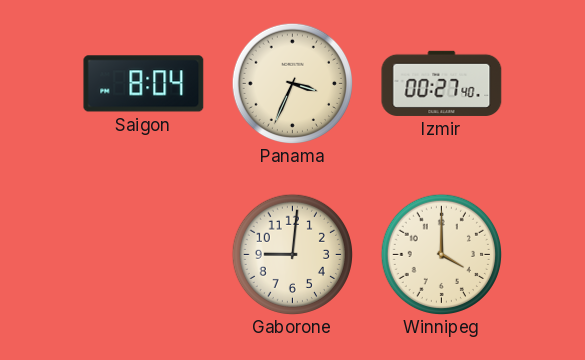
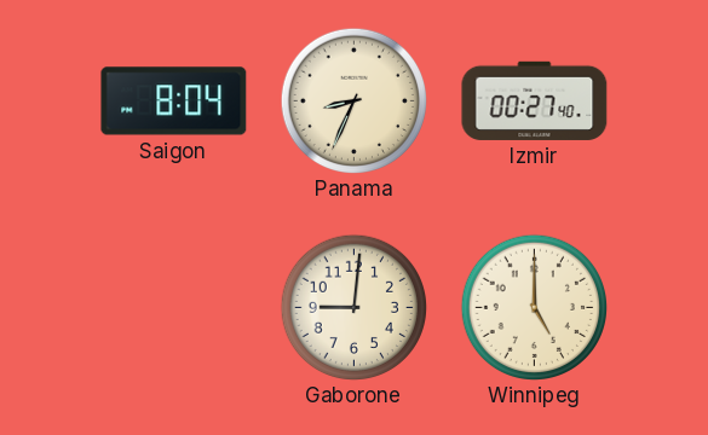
Panama: 3:34 -> 8:34
Winnipeg: 4:00 -> 5:00
